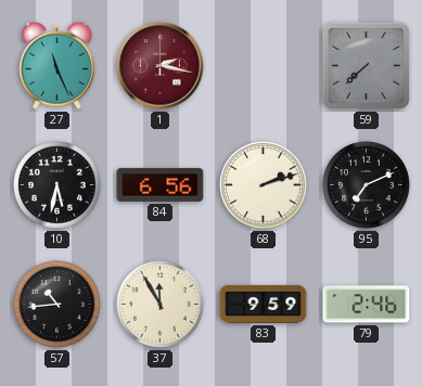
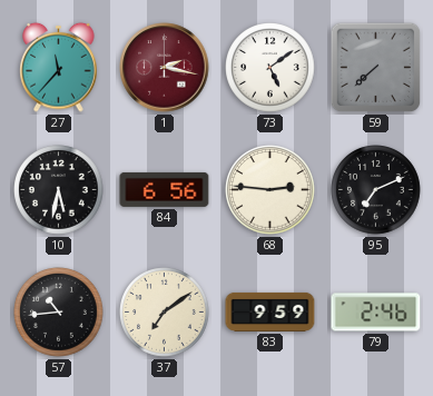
27: 11:26 -> 11:37
73: none -> 5:09
68: 2:12 -> 2:46
37: 11:55 -> 7:09
